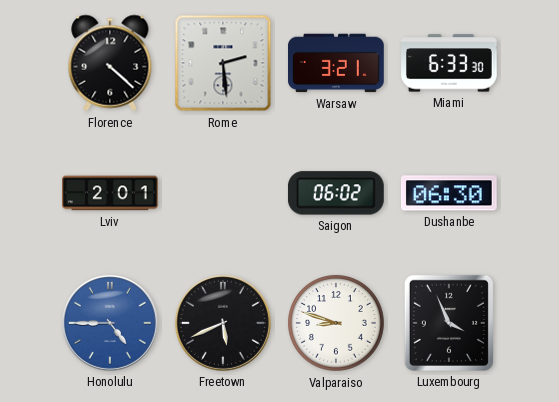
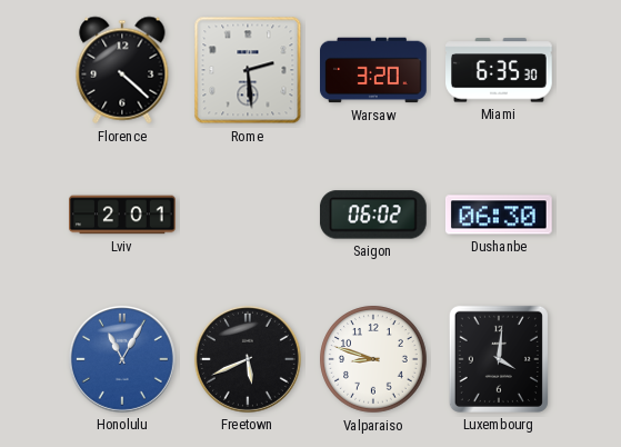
Warsaw: 3:21 -> 3:20
Miami: 6:33 -> 6:35
Honolulu: 4:45 -> 11:05
Luxembourg: 3:56 -> 4:01
